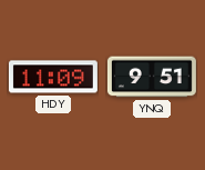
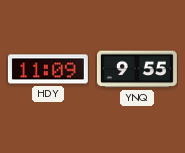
YNQ: 9:51 -> 9:55
